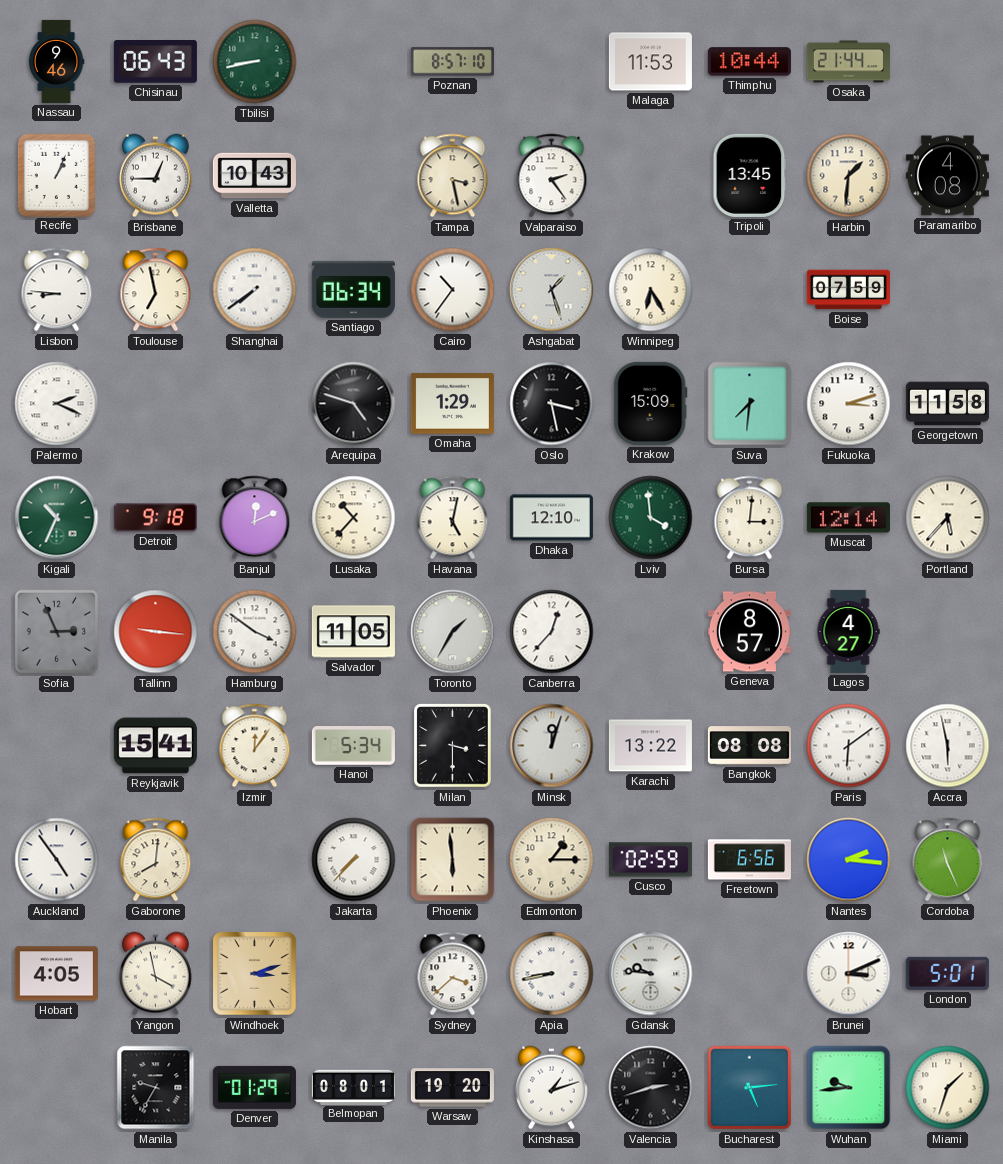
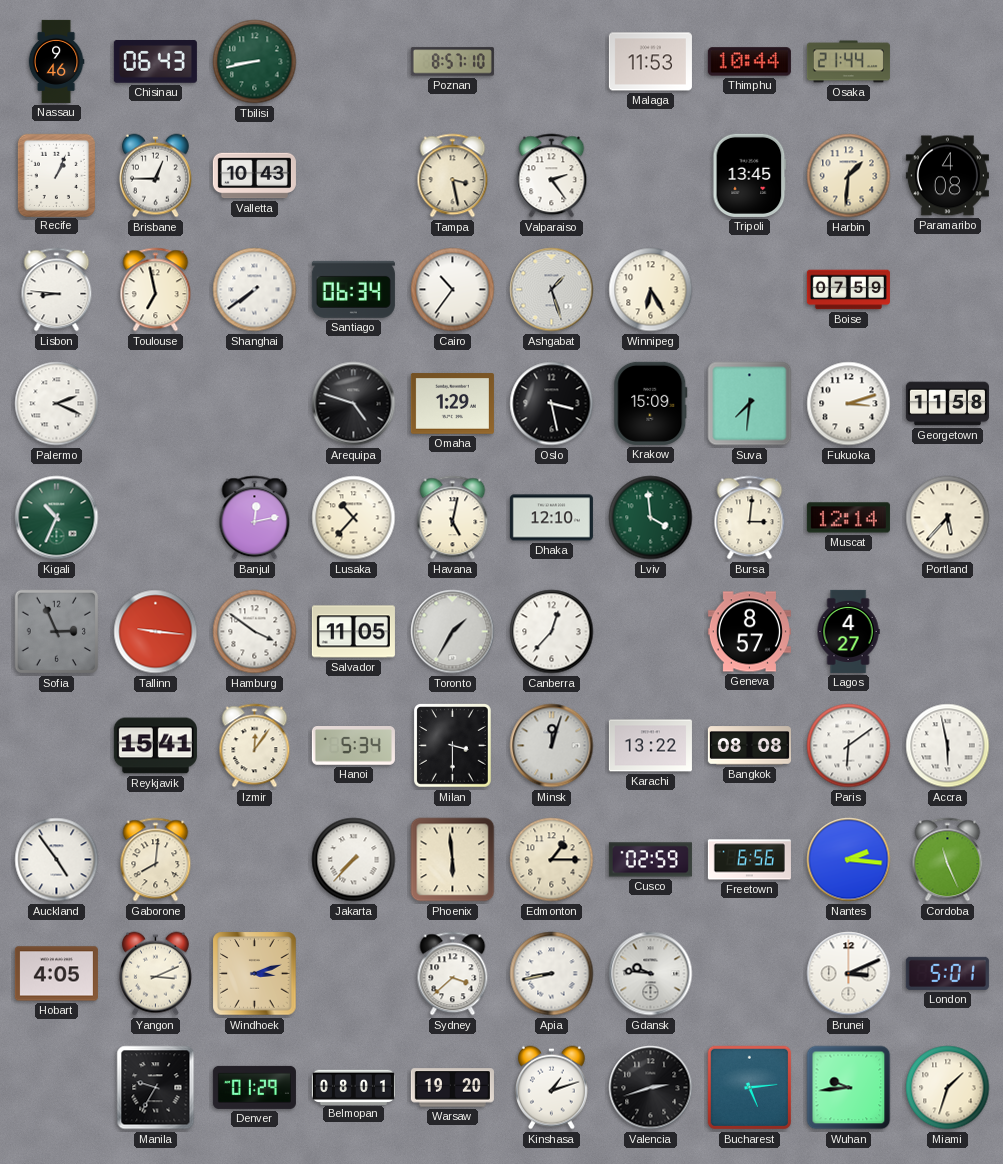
Detroit: 9:18 -> none
Banjul: 12:11 -> 12:13
Yangon: 3:58 -> 3:11
